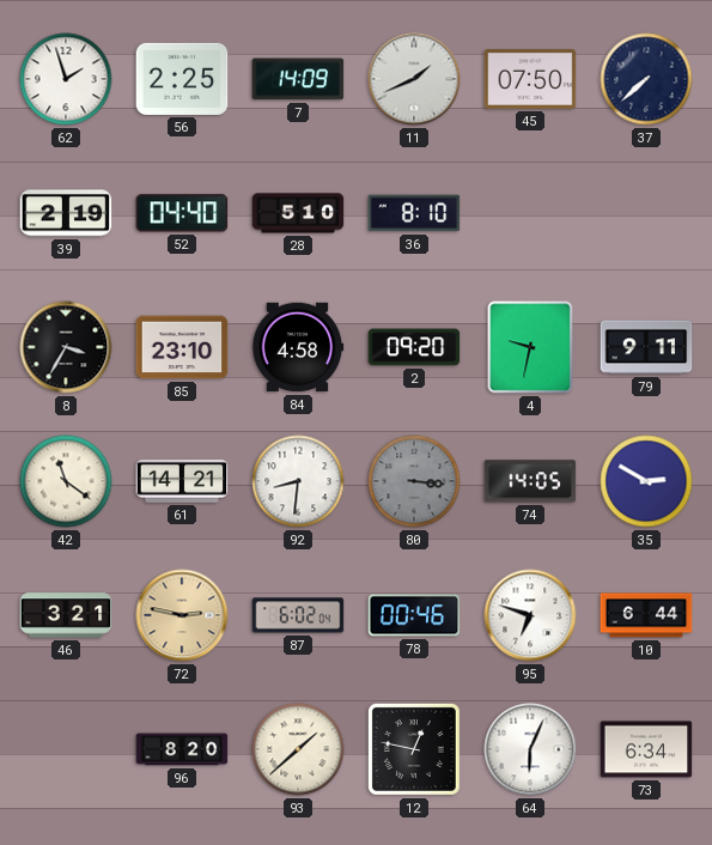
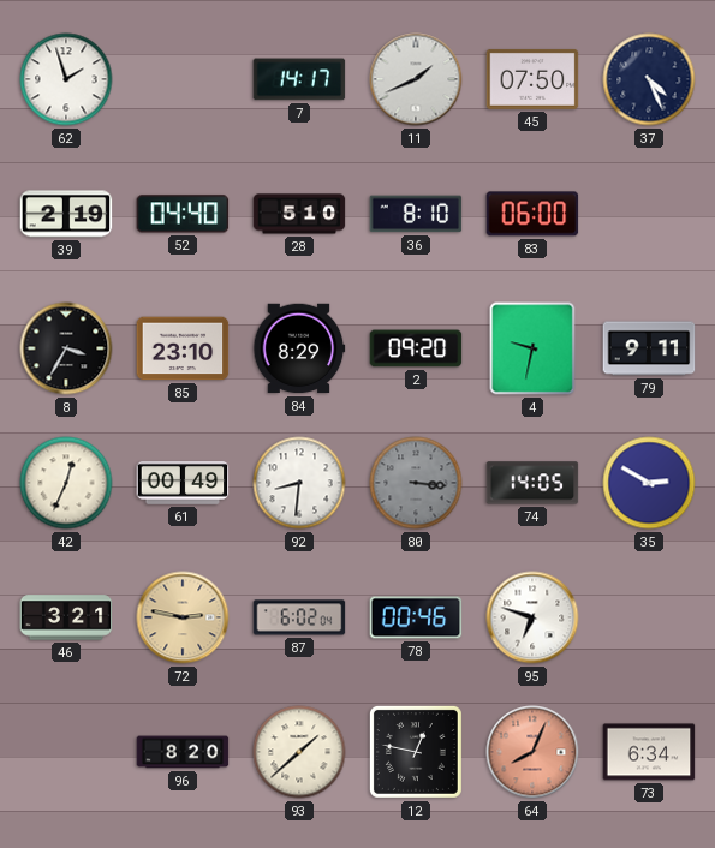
56: 2:25 -> none
7: 14:09 -> 14:17
37: 7:38 -> 4:26
83: none -> 06:00
84: 4:58 -> 8:29
42: 11:21 -> 12:34
61: 14:21 -> 00:49
10: 6:44 -> none
64: 6:04 -> 8:04
64 dial: white -> salmon
